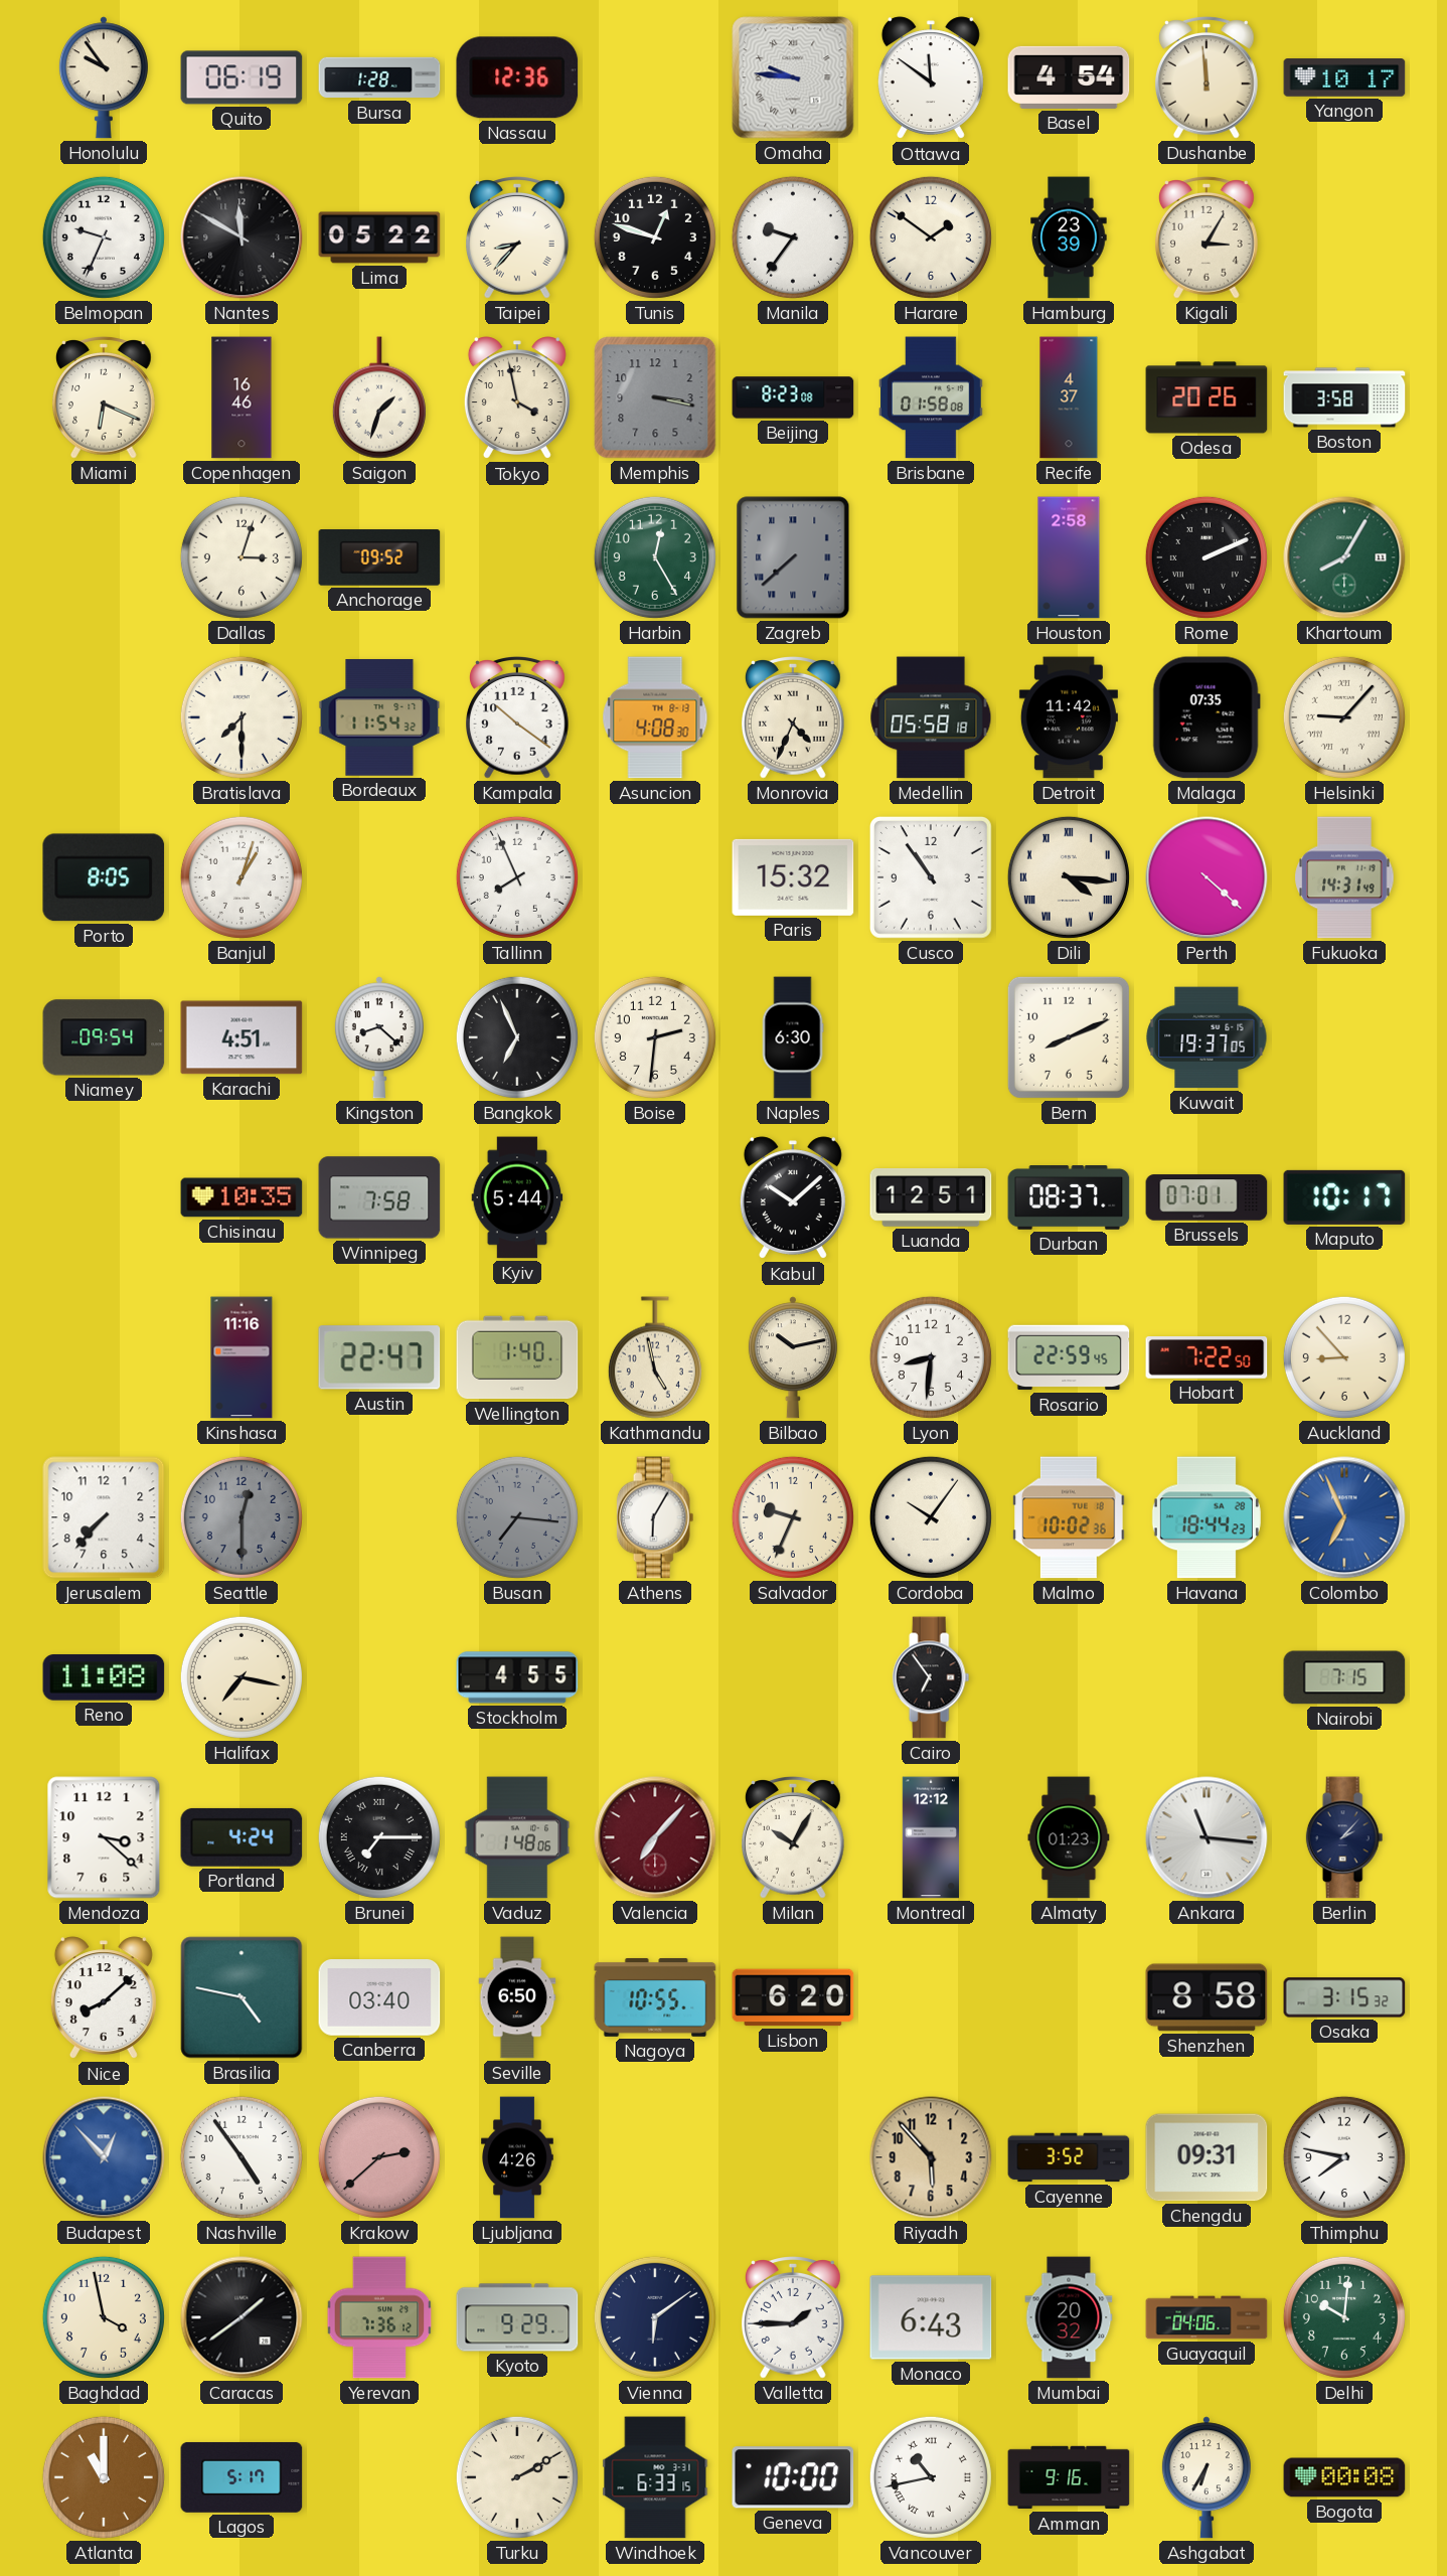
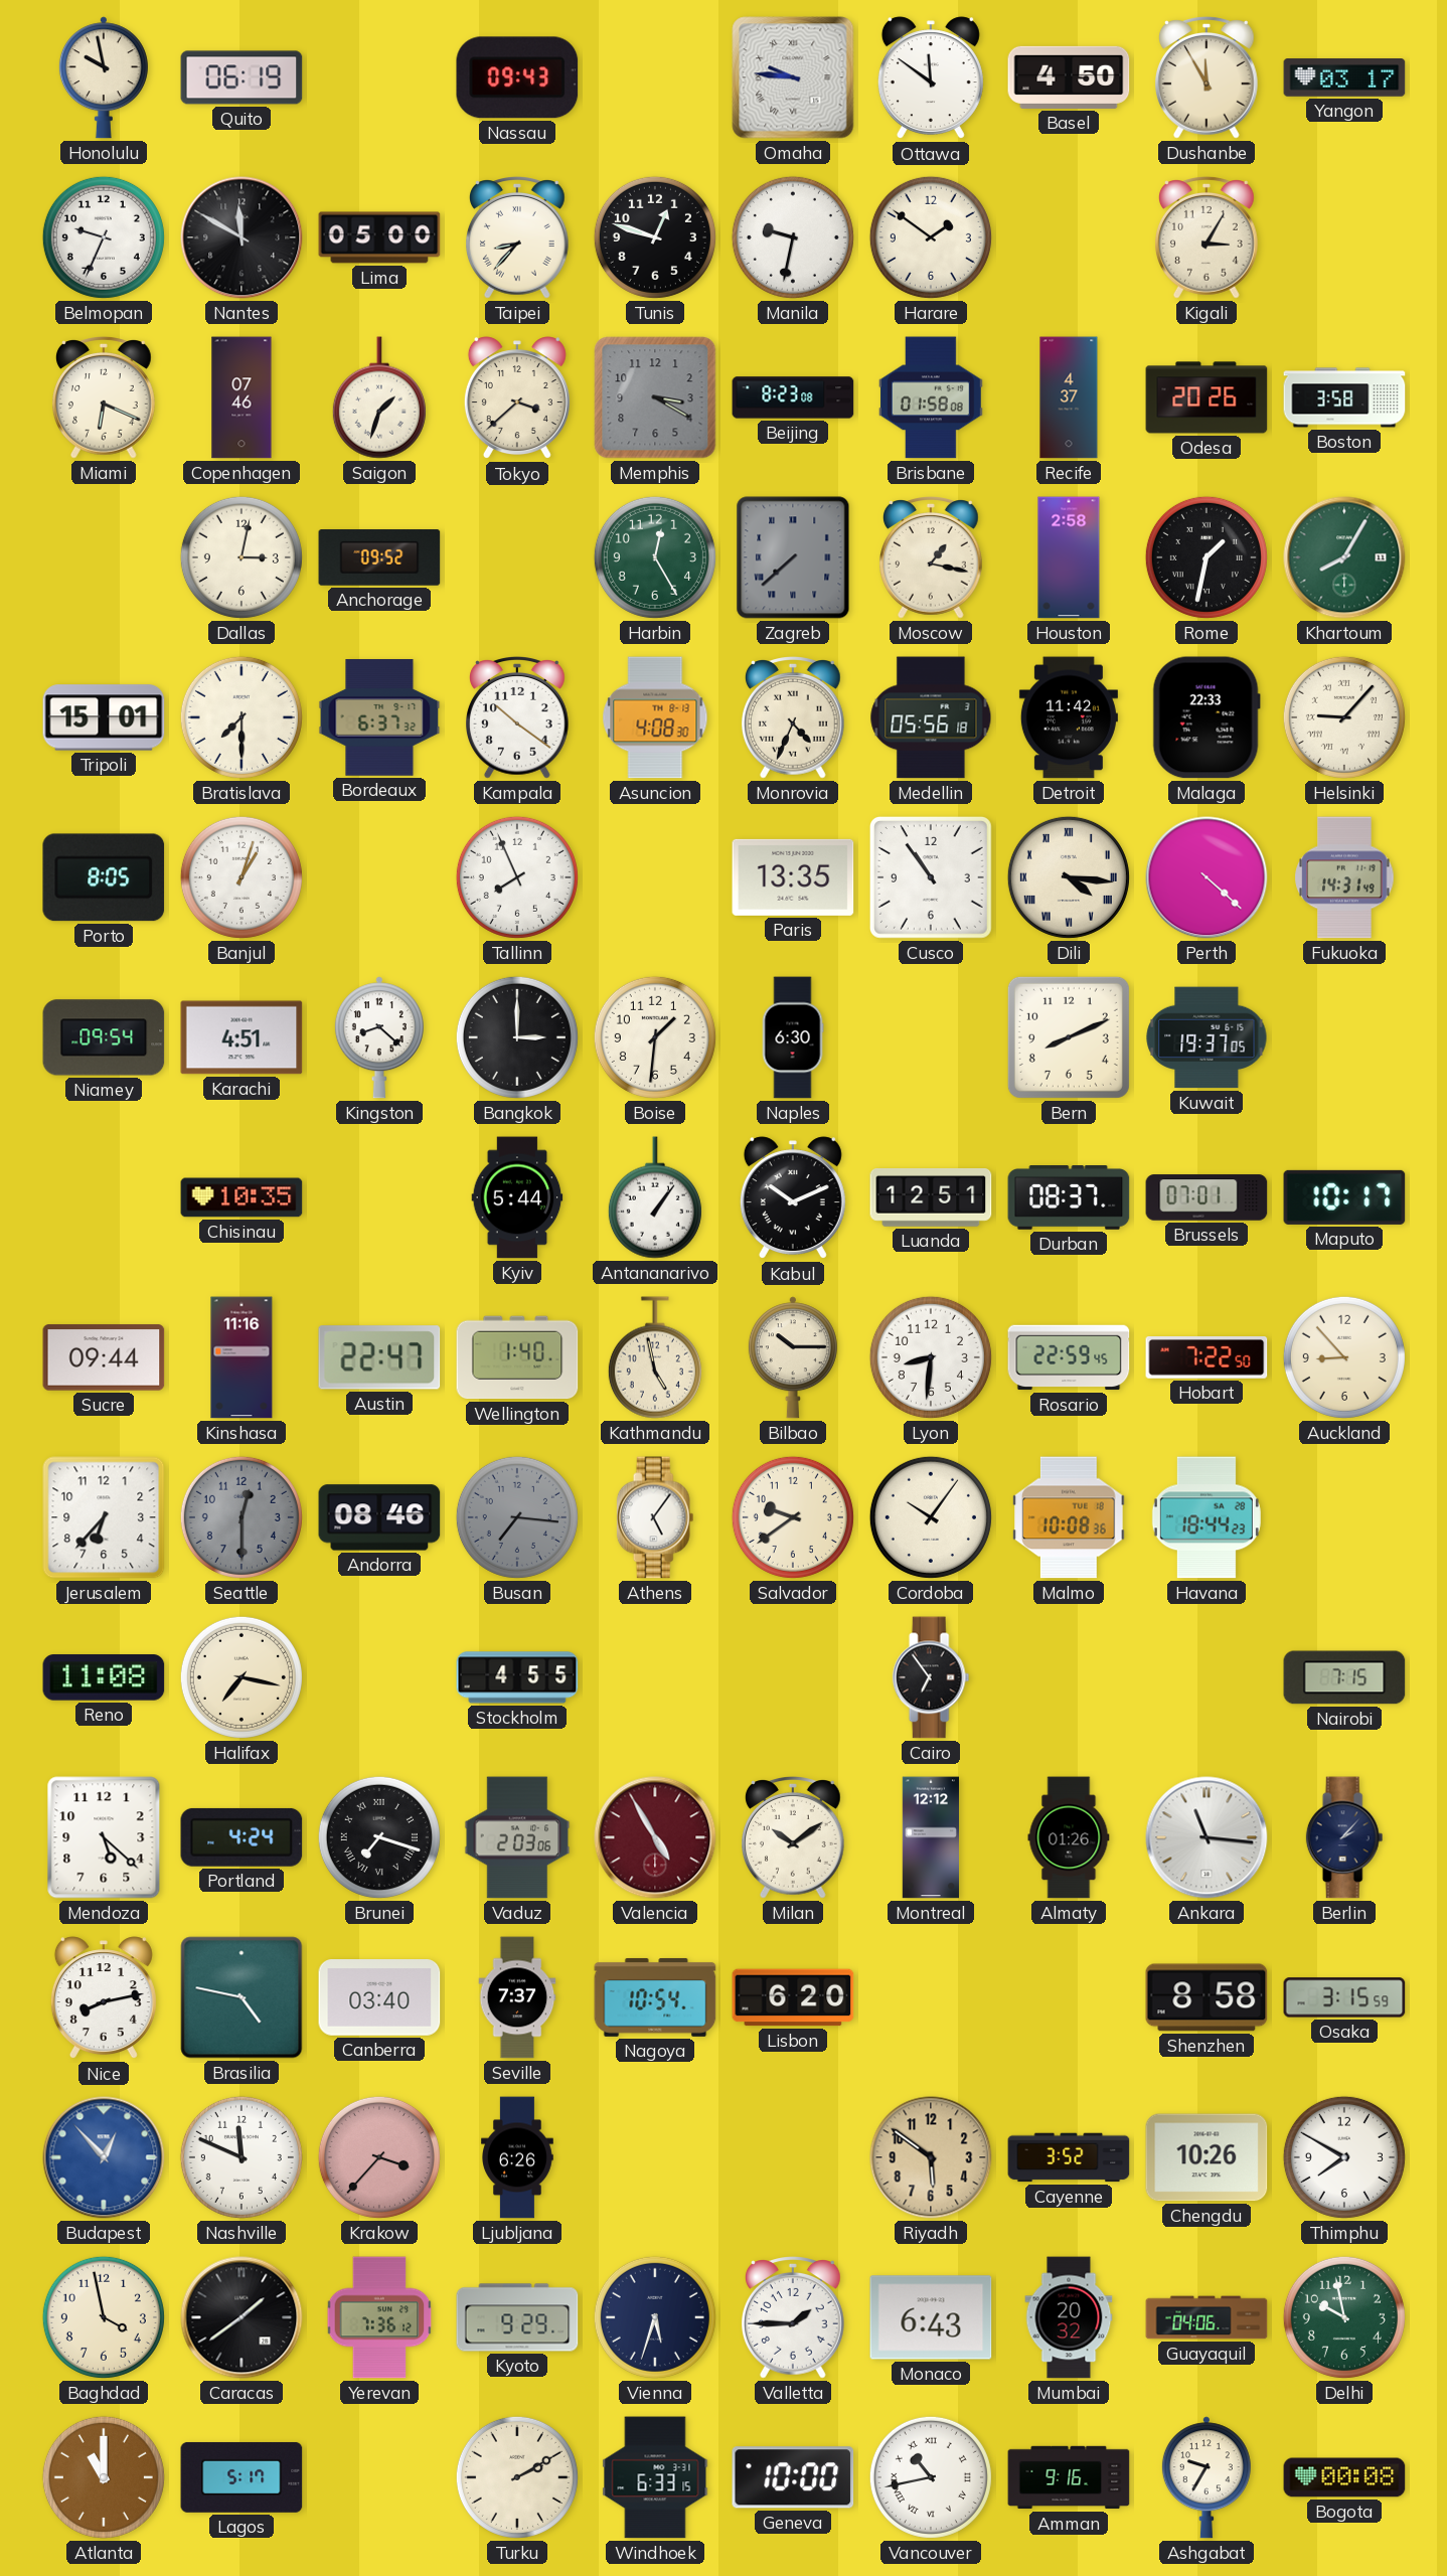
Honolulu: 9:54 -> 9:58
Bursa: 1:28 -> none
Nassau: 12:36 -> 09:43
Basel: 4:54 -> 4:50
Dushanbe: 11:59 -> 11:55
Yangon: 10:17 -> 03:17
Lima: 05:22 -> 05:00
Manila: 9:36 -> 9:32
Hamburg: 23:39 -> none
Copenhagen: 16:46 -> 07:46
Tokyo: 3:58 -> 3:38
Memphis: 3:17 -> 3:20
Dallas: 3:03 -> 3:02
Moscow: none -> 1:17
Rome: 2:11 -> 1:32
Tripoli: none -> 15:01
Bordeaux: 11:54 -> 6:37
Medellin: 05:58 -> 05:56
Malaga: 07:35 -> 22:33
Paris: 15:32 -> 13:35
Bangkok: 6:56 -> 3:00
Boise: 2:31 -> 1:31
Winnipeg: 7:58 -> none
Antananarivo: none -> 1:06
Kabul: 10:08 -> 10:11
Sucre: none -> 09:44
Bilbao: 10:13 -> 10:15
Jerusalem: 7:37 -> 6:37
Andorra: none -> 08:46
Athens: 6:05 -> 5:06
Salvador: 9:34 -> 9:39
Malmo: 10:02 -> 10:08
Colombo: 6:56 -> none
Mendoza: 3:22 -> 5:22
Brunei: 7:15 -> 7:18
Vaduz: 1:48 -> 2:03
Valencia: 7:07 -> 4:55
Milan: 10:05 -> 10:09
Almaty: 01:23 -> 01:26
Nice: 8:08 -> 8:13
Seville: 6:50 -> 7:37
Nagoya: 10:55 -> 10:54
Osaka: 3:15:32 -> 3:15:59
Nashville: 4:54 -> 11:49
Krakow: 2:38 -> 3:37
Ljubljana: 4:26 -> 6:26
Riyadh: 5:53 -> 5:51
Chengdu: 09:31 -> 10:26
Thimphu: 7:47 -> 7:50
Vienna: 6:09 -> 5:33
Delhi: 10:01 -> 9:58
Ashgabat: 6:35 -> 9:35
